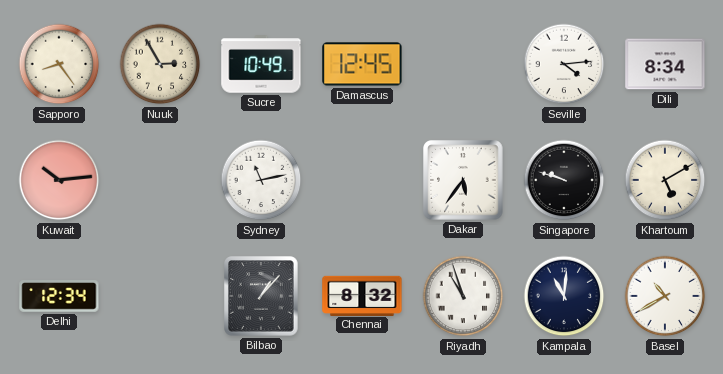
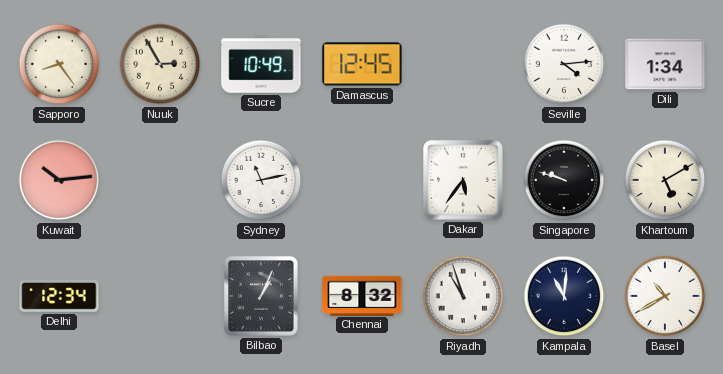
Dili: 8:34 -> 1:34
Bilbao: 1:07 -> 1:04
